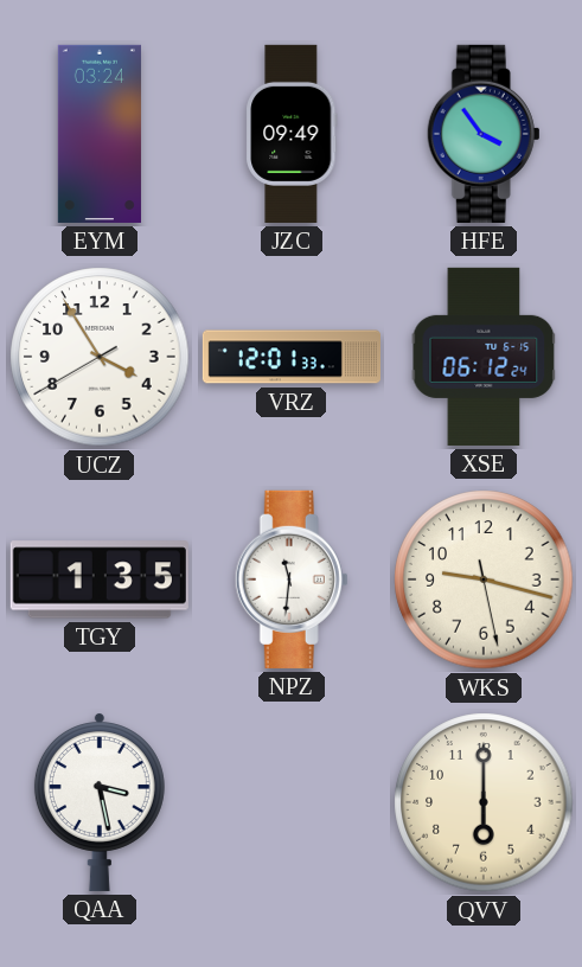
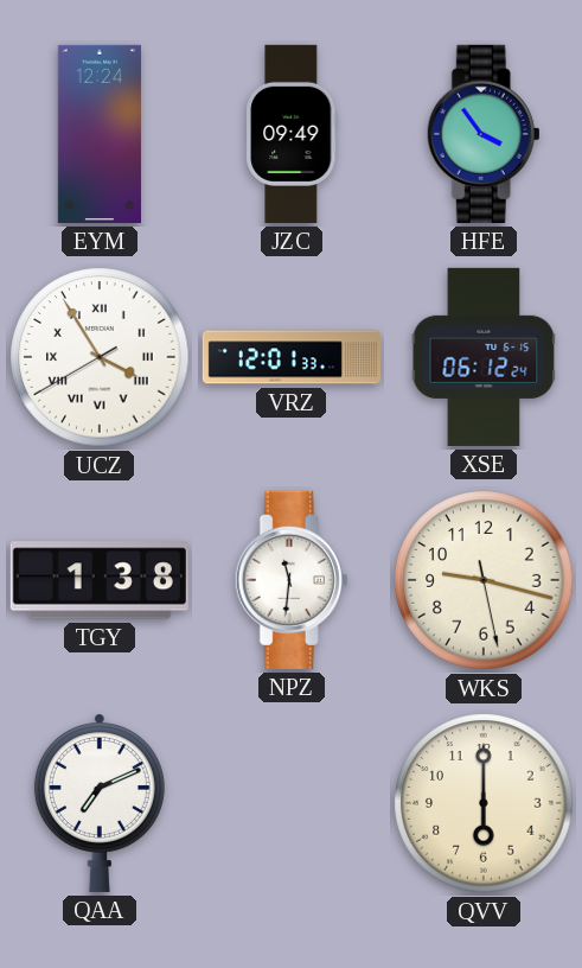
EYM: 03:24 -> 12:24
UCZ numerals: Arabic -> Roman
TGY: 1:35 -> 1:38
QAA: 3:28 -> 7:11
